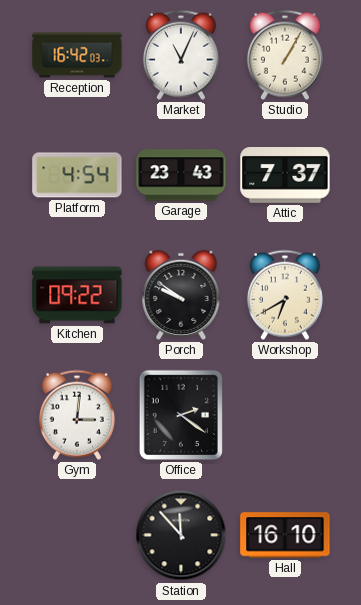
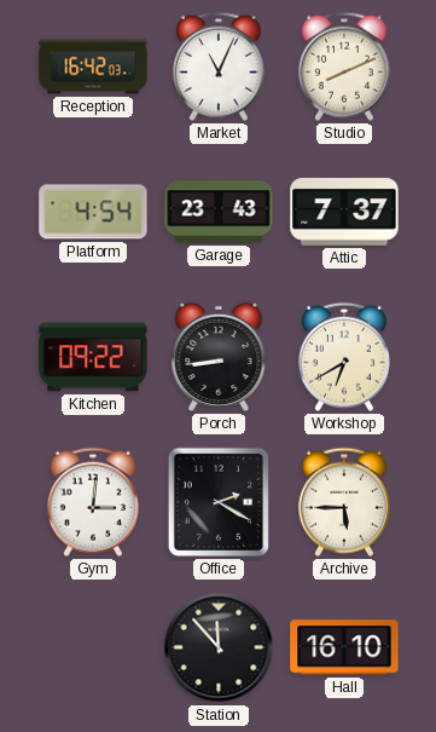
Studio: 1:05 -> 8:11
Porch: 9:51 -> 8:44
Office: 2:21 -> 2:20
Archive: none -> 5:45
